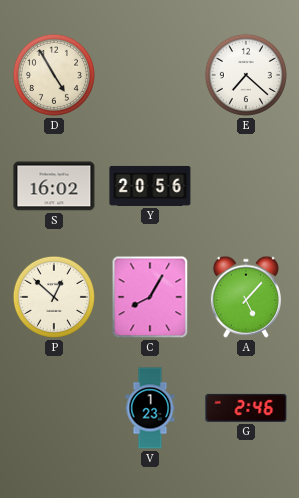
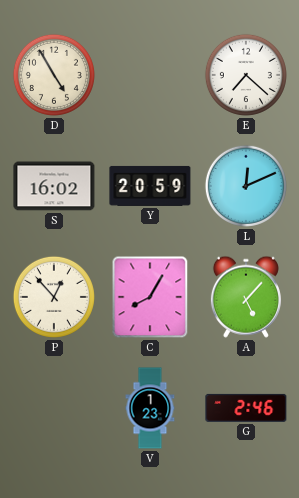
Y: 20:56 -> 20:59
L: none -> 12:11
P: 12:52 -> 12:53
